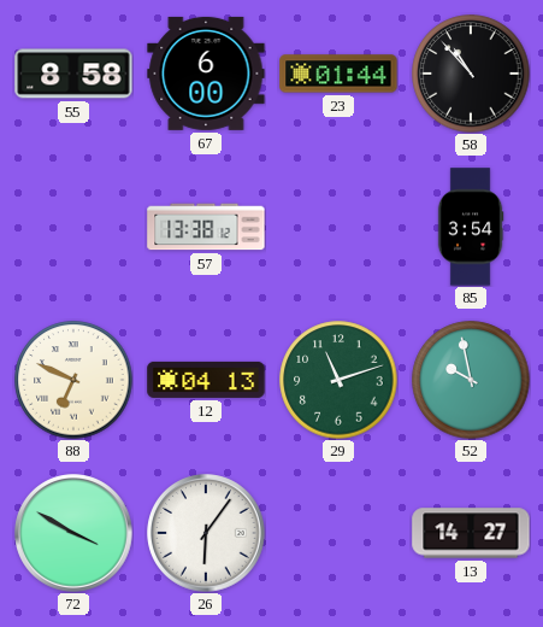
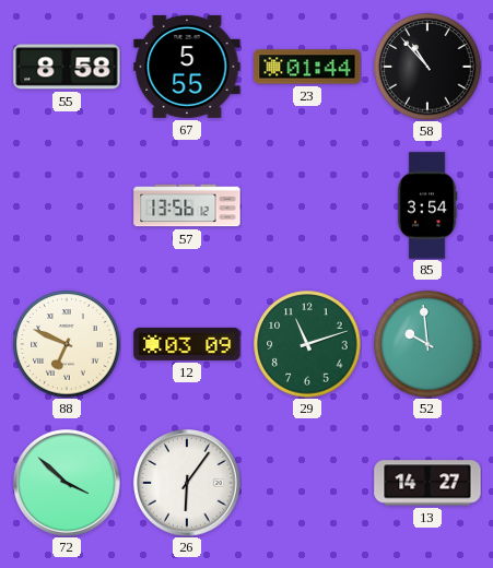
67: 6:00 -> 5:55
57: 13:38 -> 13:56
12: 04:13 -> 03:09
52: 9:58 -> 9:59
72: 3:50 -> 3:52
